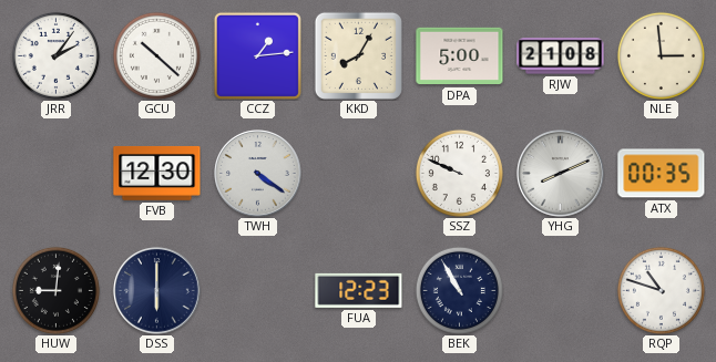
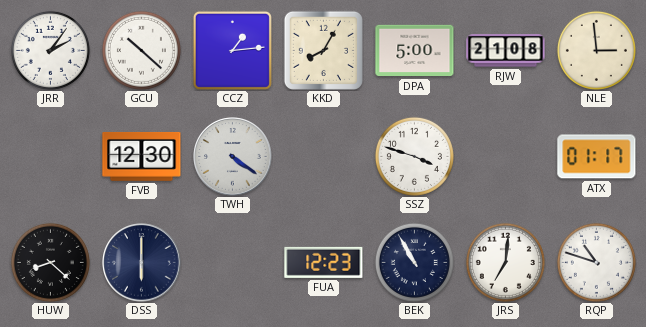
SSZ: 9:49 -> 3:48
YHG: 8:11 -> none
ATX: 00:35 -> 01:17
HUW: 9:01 -> 8:22
JRS: none -> 7:01
